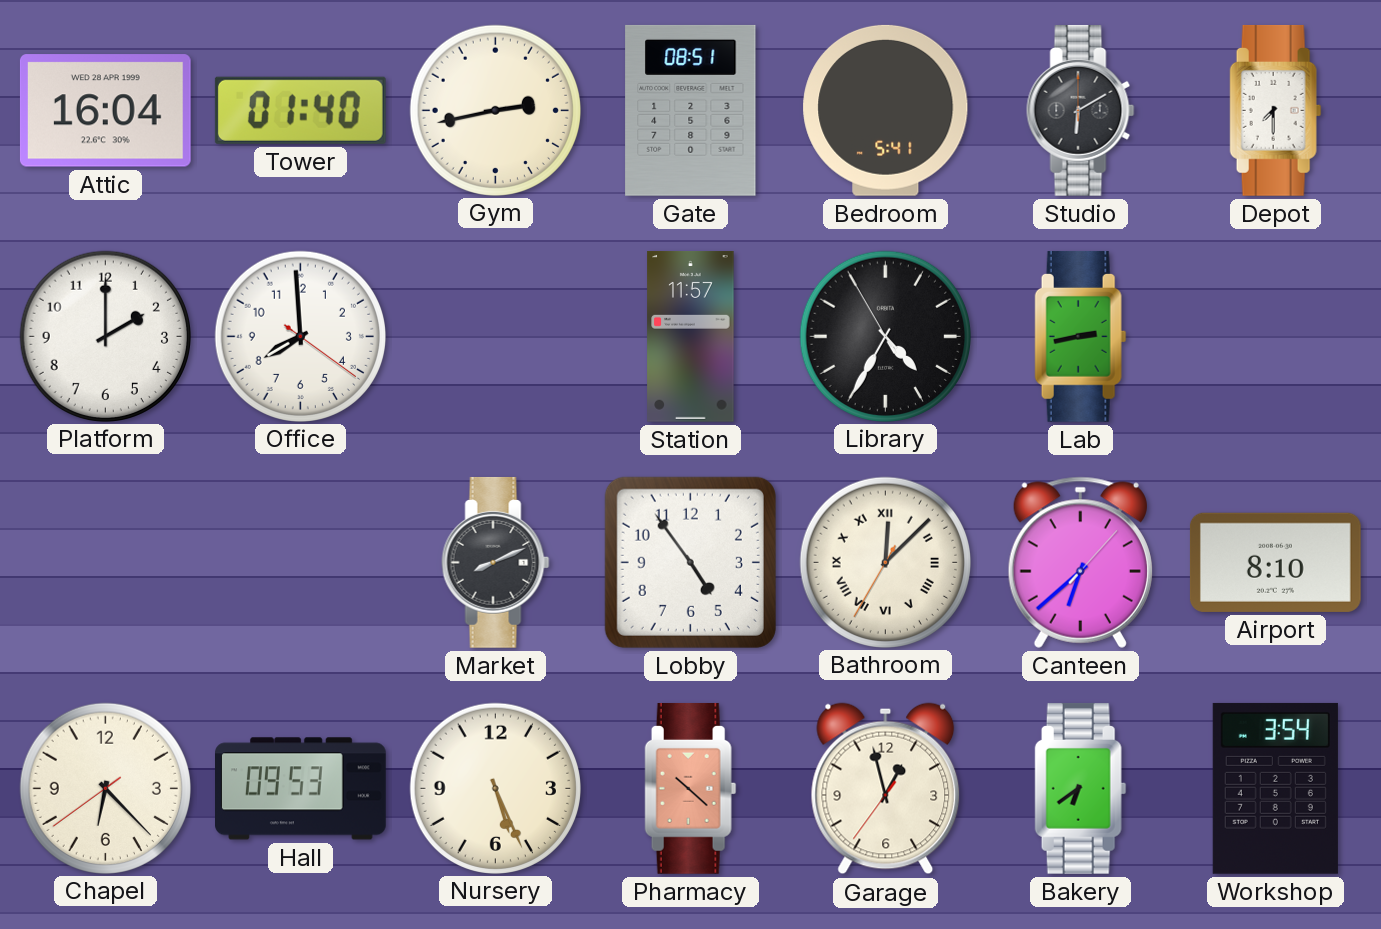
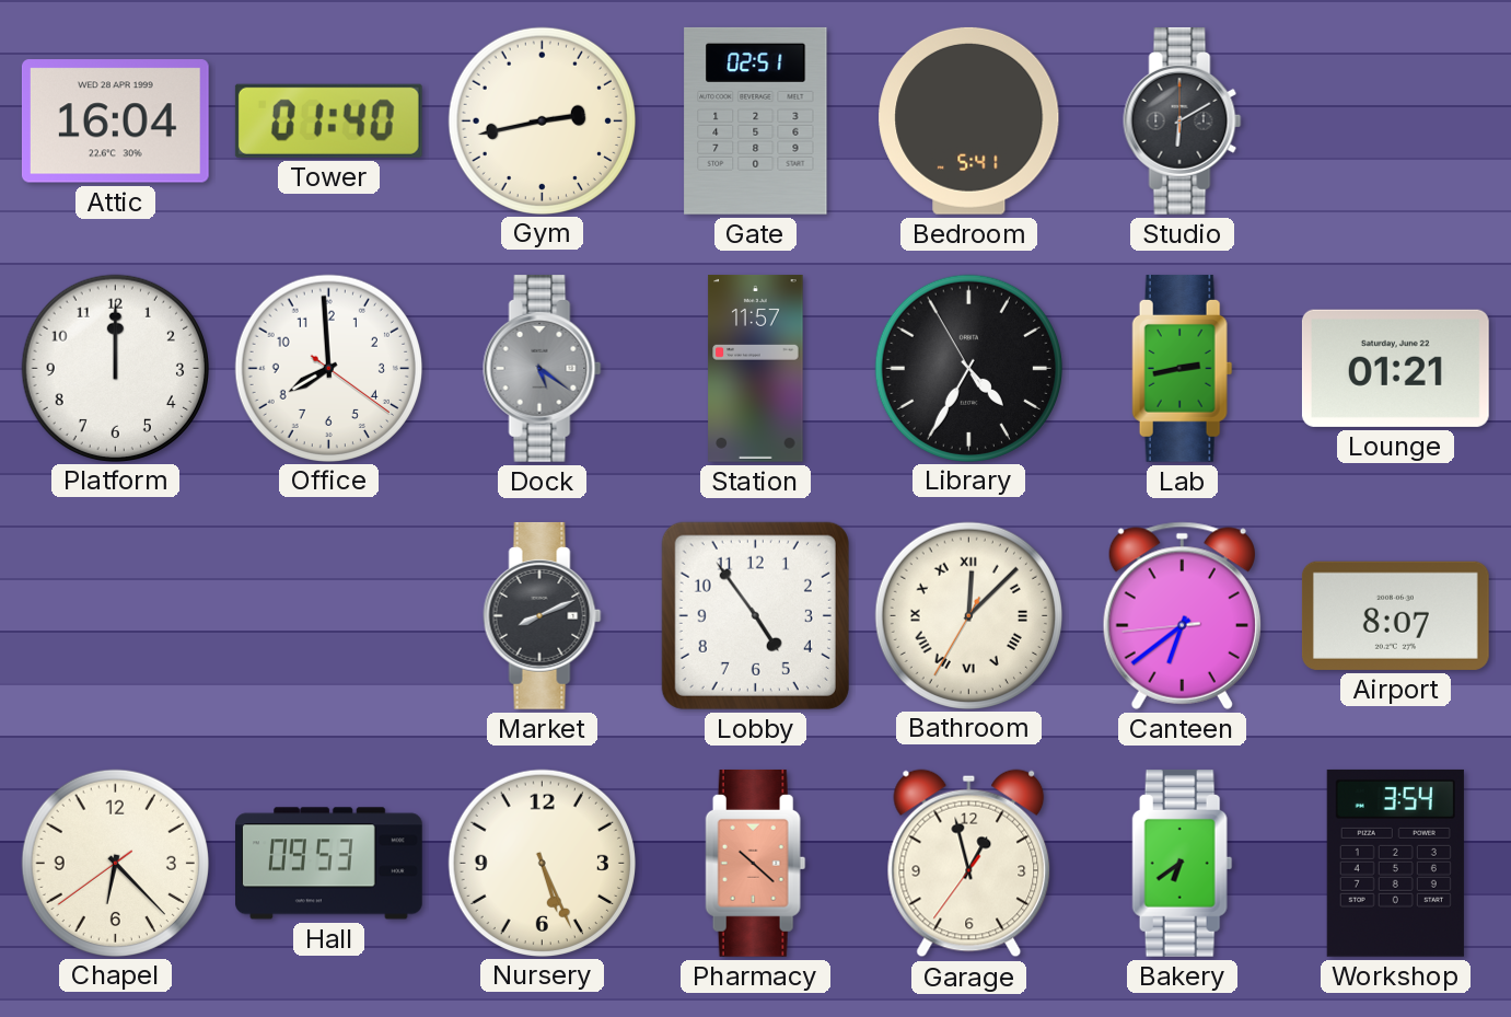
Gate: 08:51 -> 02:51
Depot: 7:30 -> none
Platform: 2:00 -> 12:00
Dock: none -> 5:21
Lounge: none -> 01:21
Canteen: 6:38:07 -> 6:38:44
Airport: 8:10 -> 8:07
